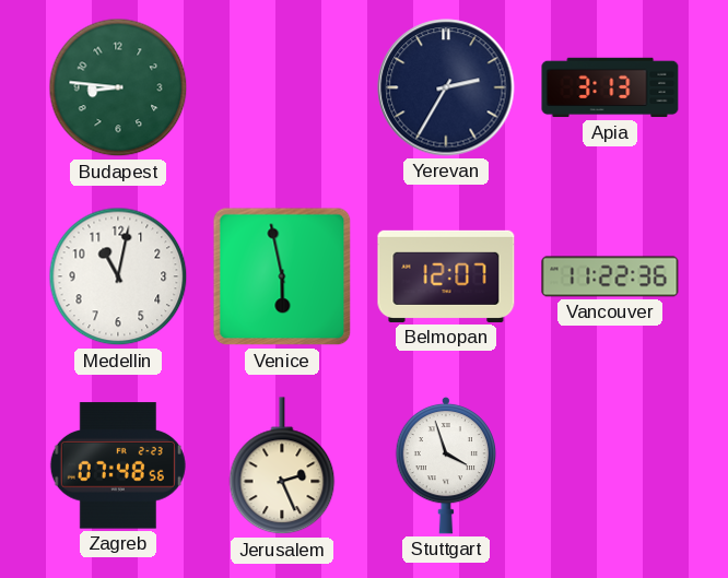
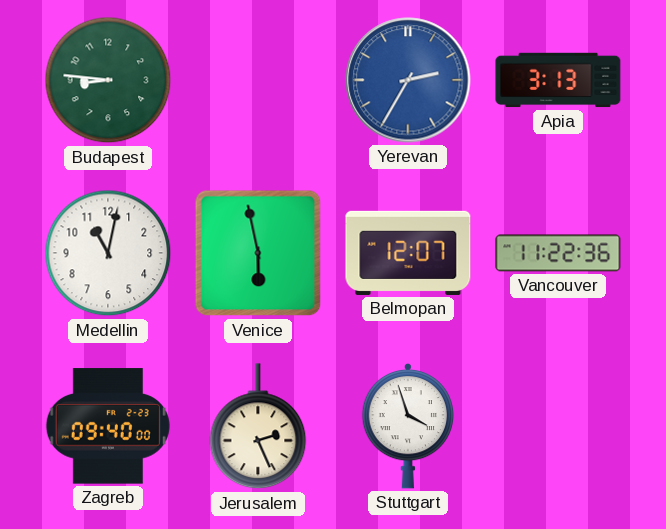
Yerevan dial: navy -> blue
Zagreb: 07:48 -> 09:40
